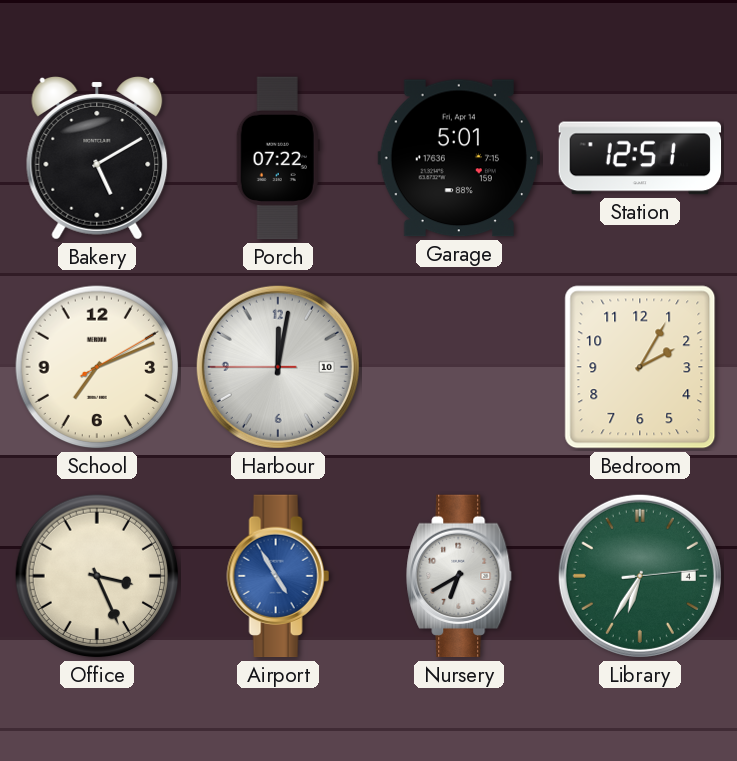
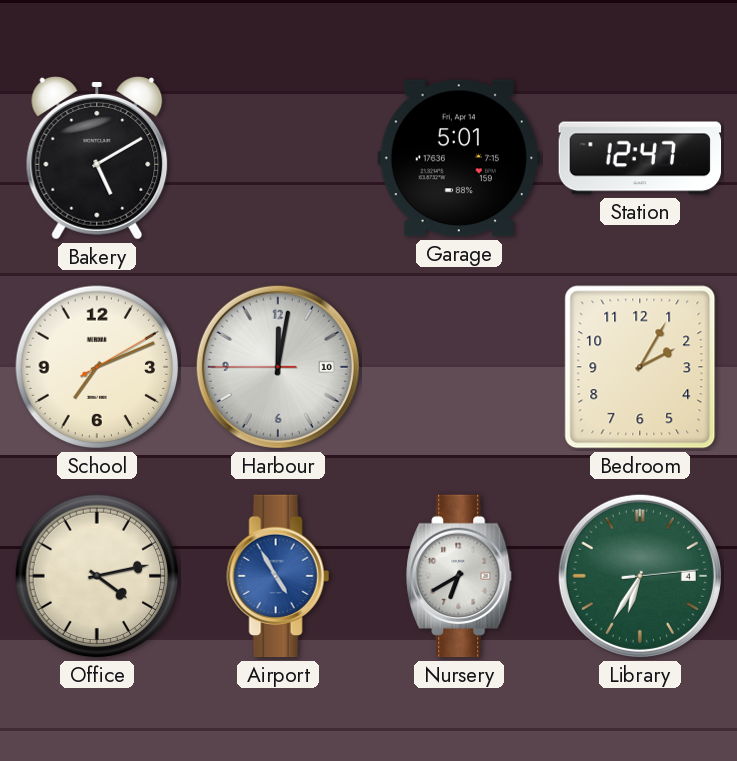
Porch: 07:22 -> none
Station: 12:51 -> 12:47
Office: 3:26 -> 4:13
